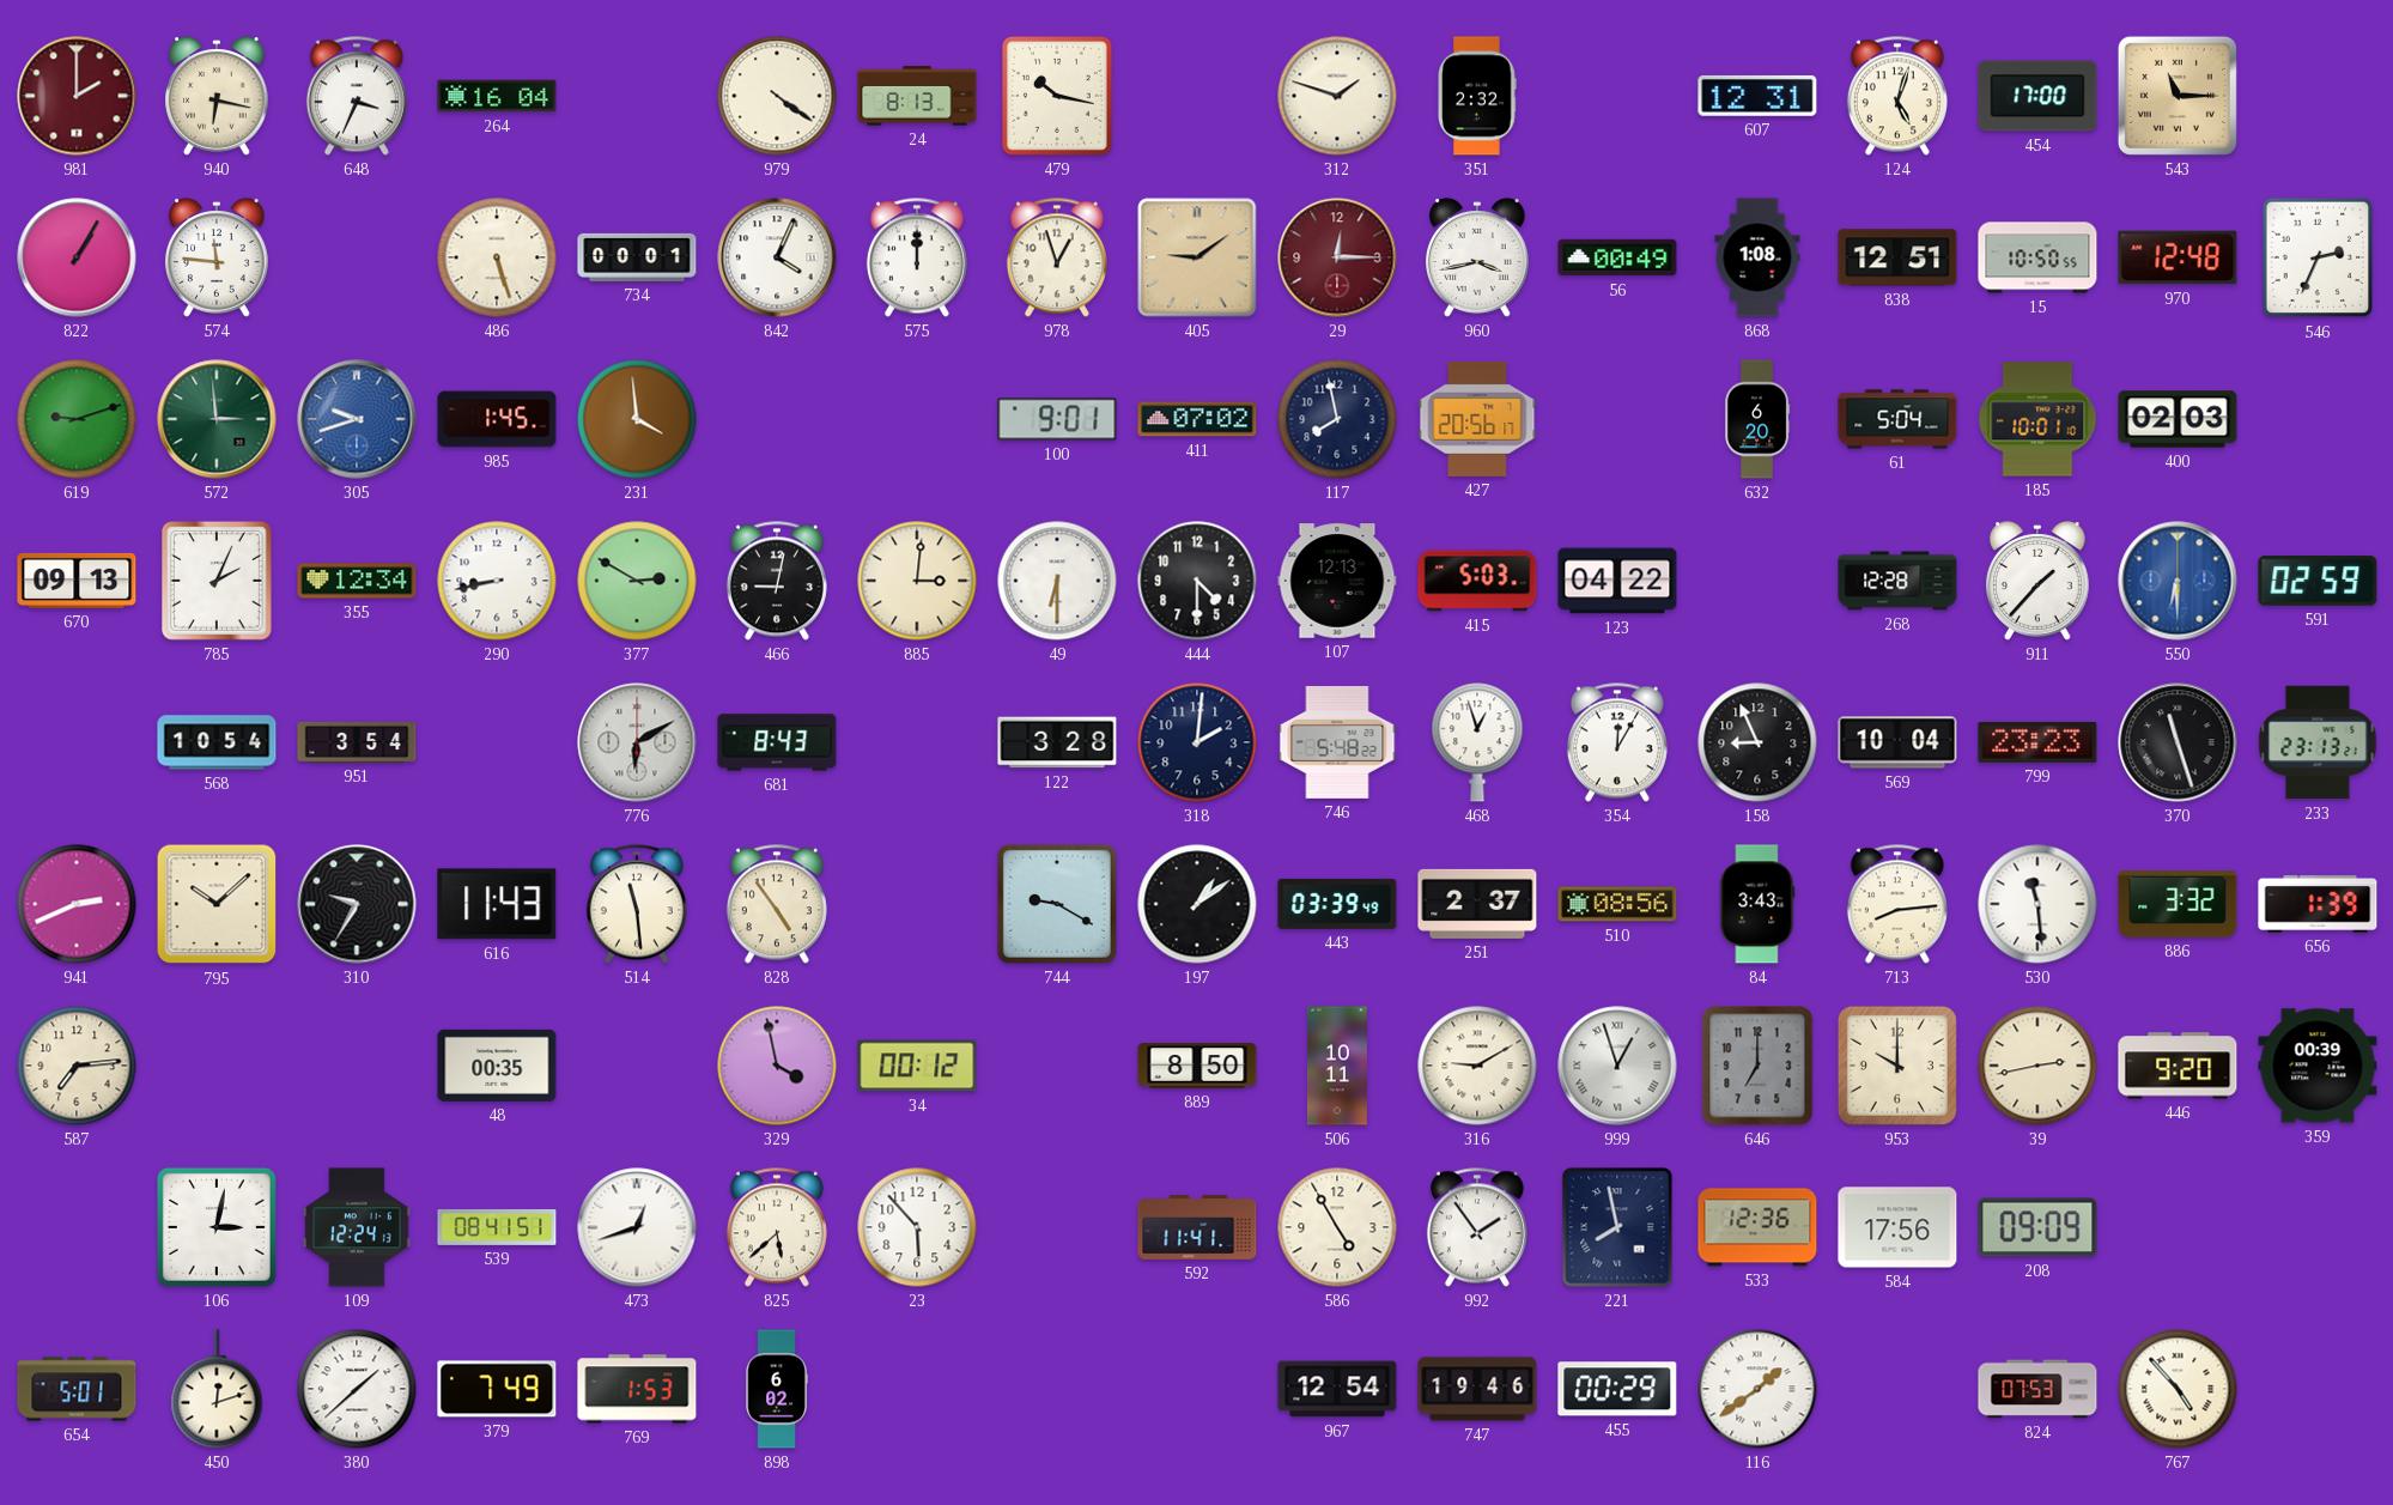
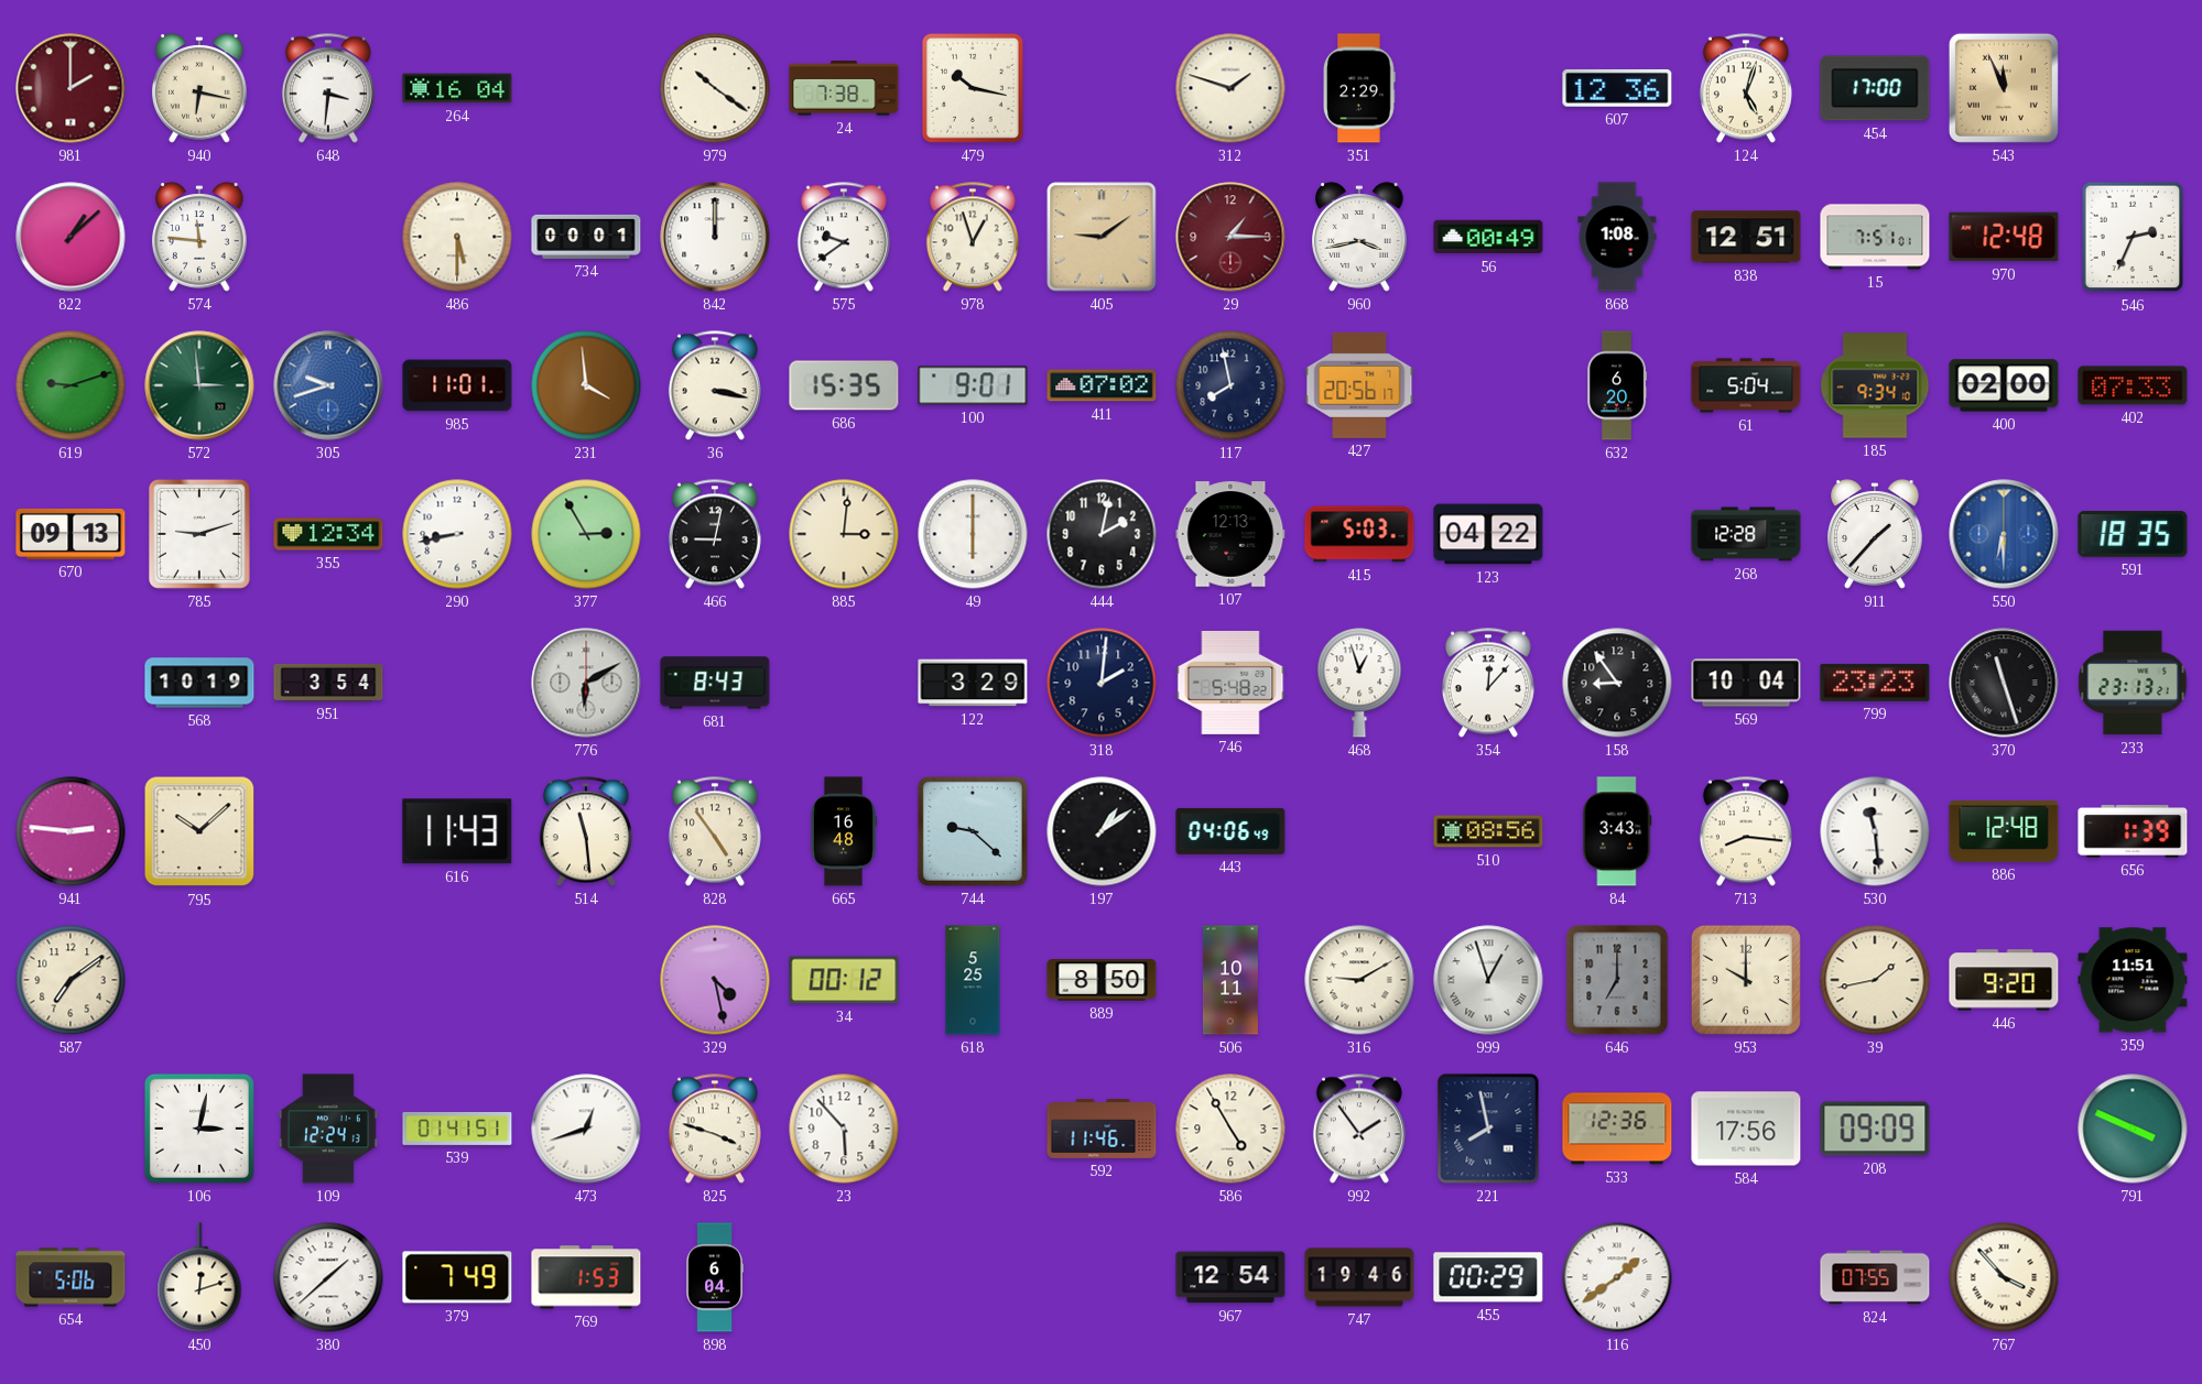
648: 3:34 -> 3:31
979: 4:21 -> 10:21
24: 8:13 -> 7:38
351: 2:32 -> 2:29
607: 12:31 -> 12:36
543: 11:15 -> 11:56
822: 1:05 -> 1:08
486: 5:27 -> 5:30
842: 4:04 -> 12:00
575: 12:00 -> 9:39
29: 12:15 -> 1:15
15: 10:50 -> 7:51
985: 1:45 -> 11:01
36: none -> 3:17
686: none -> 15:35
185: 10:01 -> 9:34
400: 02:03 -> 02:00
402: none -> 07:33
785: 2:04 -> 9:12
377: 2:50 -> 2:55
49: 6:30 -> 6:00
444: 4:30 -> 2:02
591: 02:59 -> 18:35
568: 10:54 -> 10:19
122: 3:28 -> 3:29
354: 12:05 -> 12:07
158: 8:56 -> 8:54
941: 2:41 -> 2:46
310: 9:35 -> none
665: none -> 16:48
744: 9:20 -> 9:22
443: 03:39 -> 04:06
251: 2:37 -> none
713: 8:14 -> 8:16
886: 3:32 -> 12:48
587: 7:14 -> 7:09
48: 00:35 -> none
329: 3:58 -> 4:28
618: none -> 5:25
39: 2:43 -> 1:43
359: 00:39 -> 11:51
539: 08:41 -> 01:41
825: 5:38 -> 3:48
592: 11:41 -> 11:46
791: none -> 3:49
654: 5:01 -> 5:06
898: 6:02 -> 6:04
824: 07:53 -> 07:55
767: 4:53 -> 3:53
